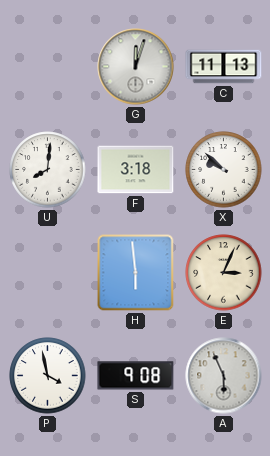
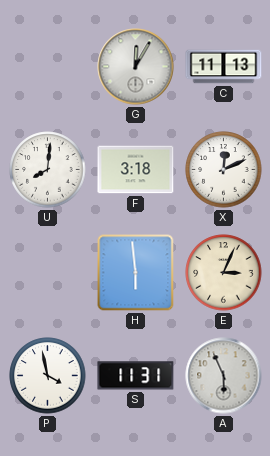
G: 12:03 -> 12:05
X: 9:52 -> 12:11
S: 9:08 -> 11:31
